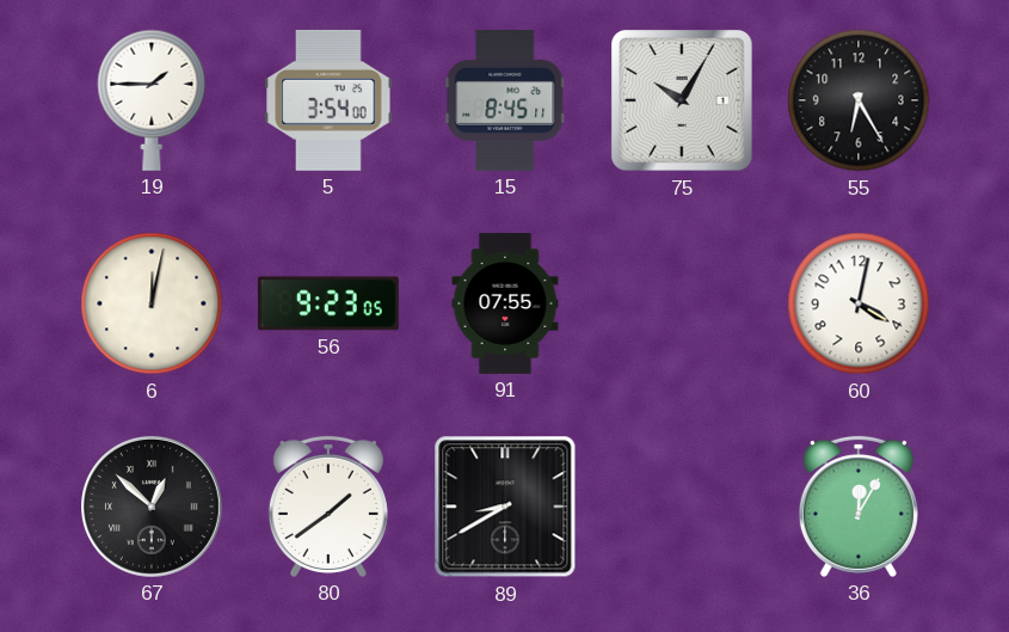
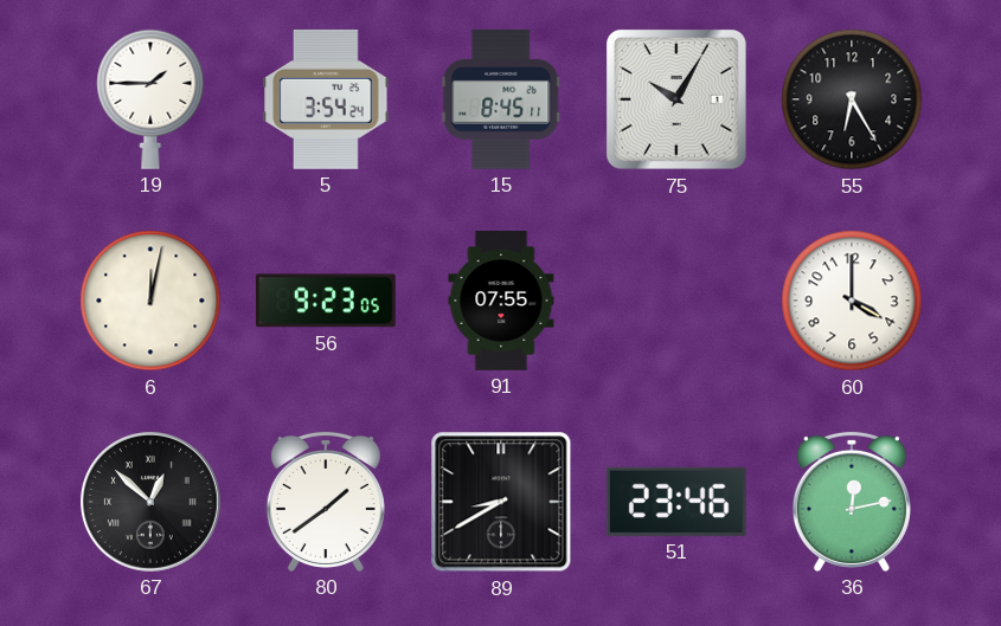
5: 3:54:00 -> 3:54:24
60: 4:02 -> 4:00
51: none -> 23:46
36: 12:05 -> 12:13
